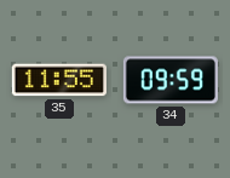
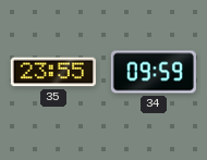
35: 11:55 -> 23:55
